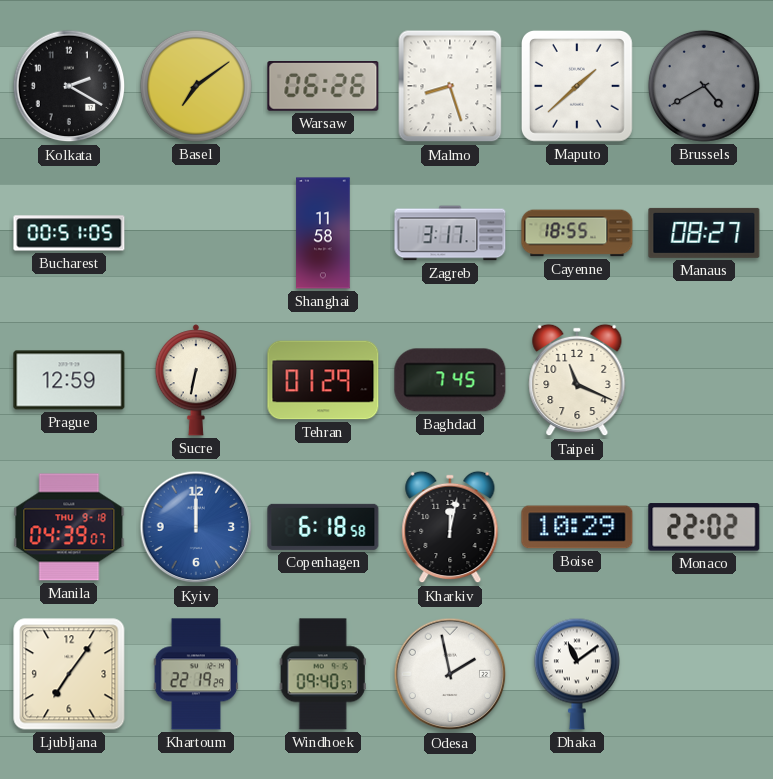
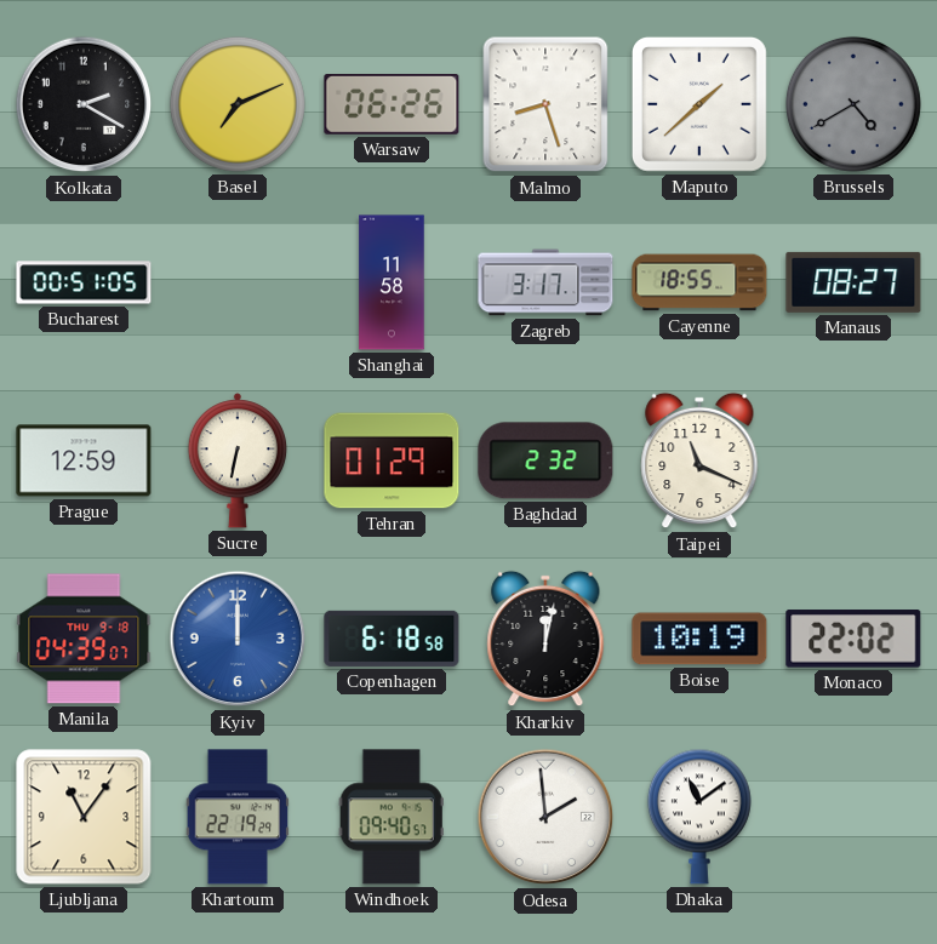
Basel: 7:09 -> 7:11
Baghdad: 7:45 -> 2:32
Boise: 10:29 -> 10:19
Ljubljana: 7:06 -> 11:06
Odesa: 1:58 -> 1:59
